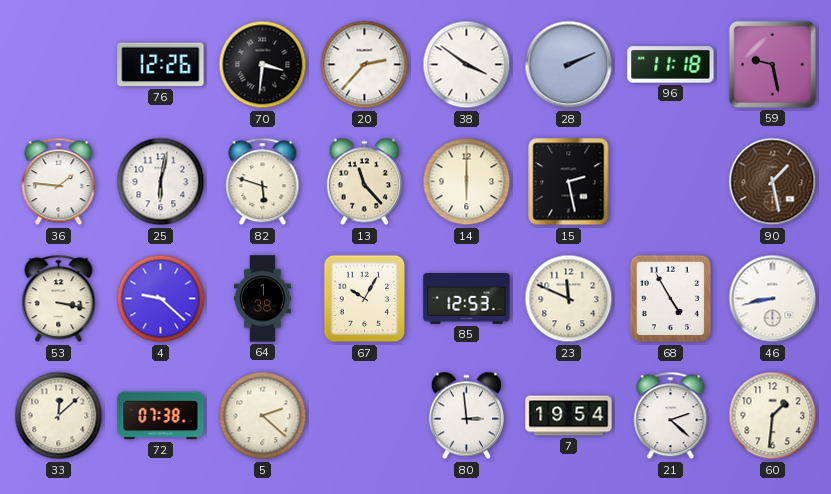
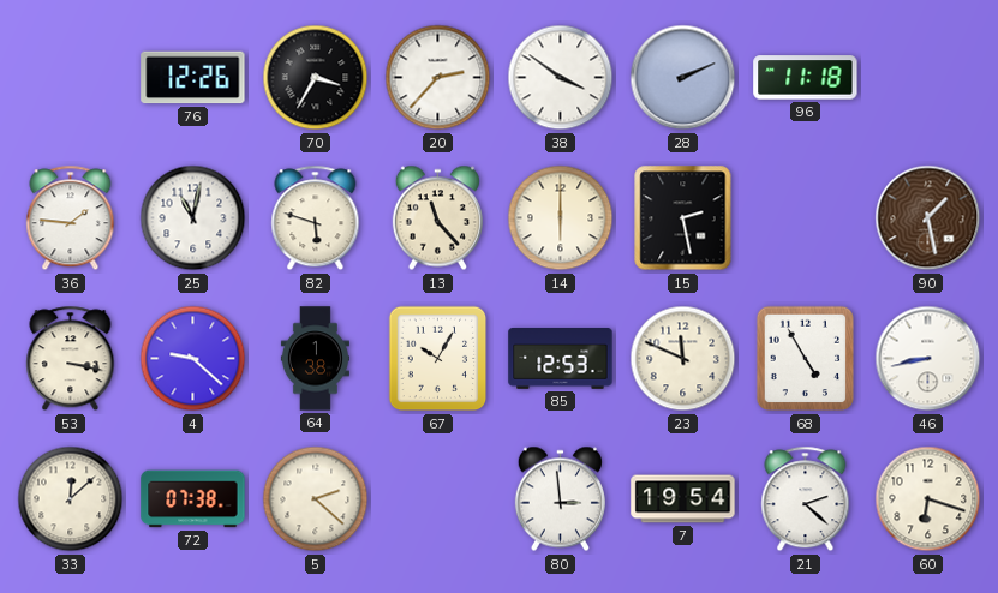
70: 3:31 -> 3:35
59: 9:28 -> none
25: 6:02 -> 11:02
60: 1:31 -> 6:18
